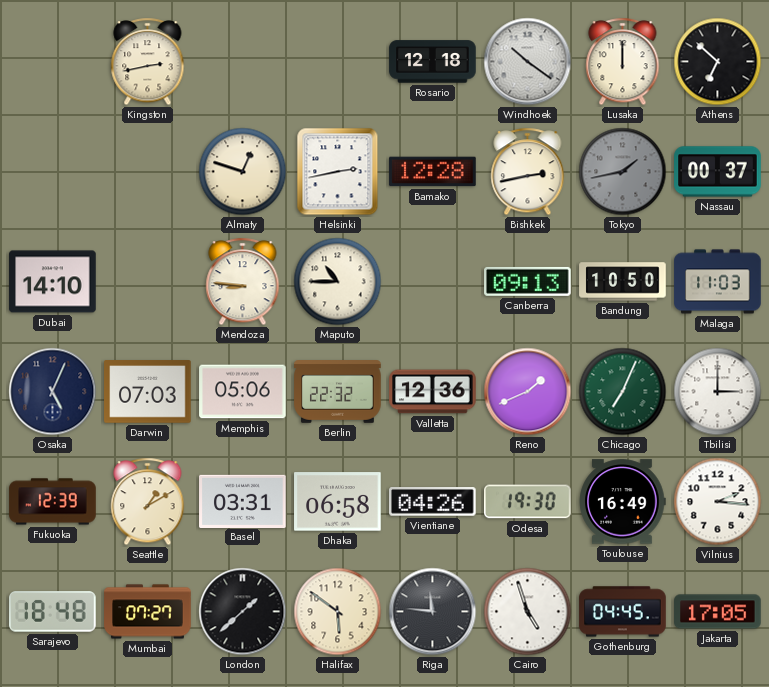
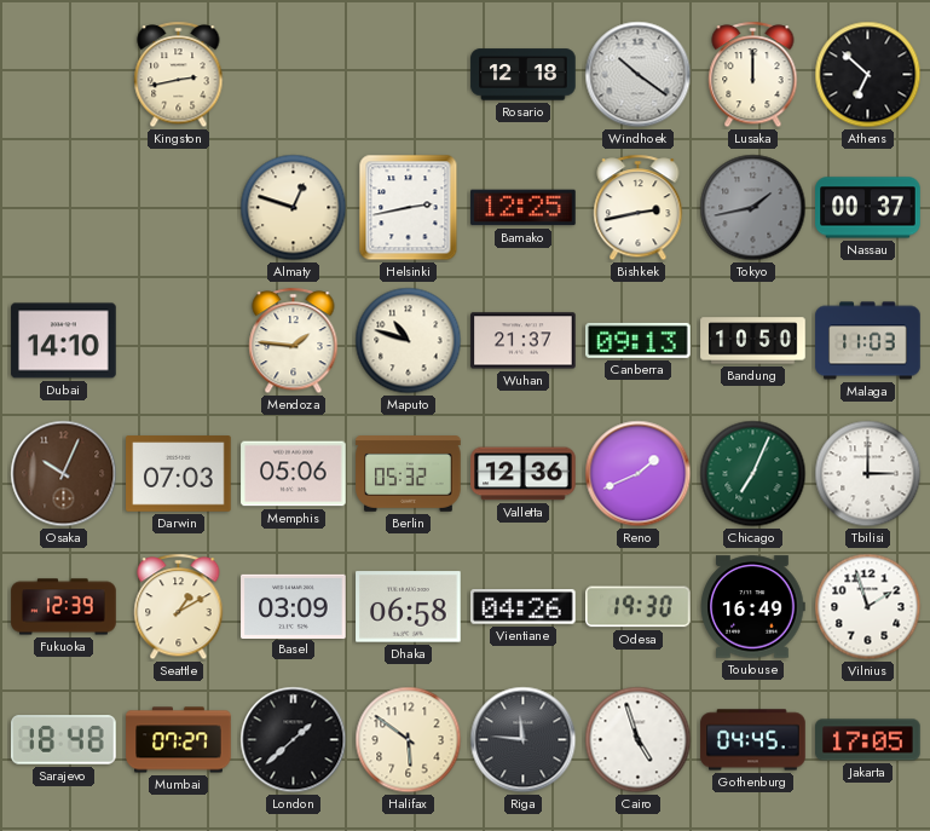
Bamako: 12:28 -> 12:25
Mendoza: 8:46 -> 1:46
Maputo: 10:45 -> 10:48
Wuhan: none -> 21:37
Osaka: 5:04 -> 10:04
Osaka dial: navy -> brown
Berlin: 22:32 -> 05:32
Basel: 03:31 -> 03:09
Vilnius: 2:16 -> 1:57
